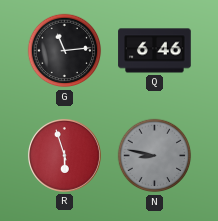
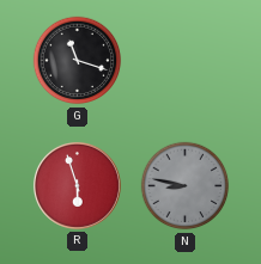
G: 11:14 -> 11:18
Q: 6:46 -> none
